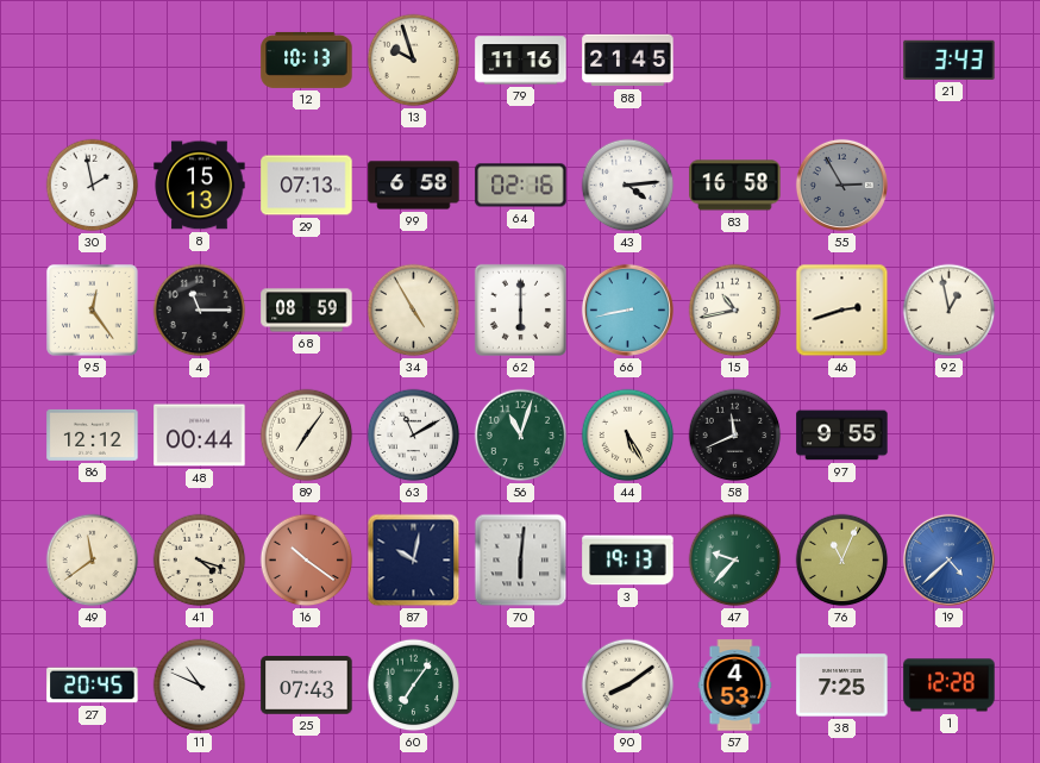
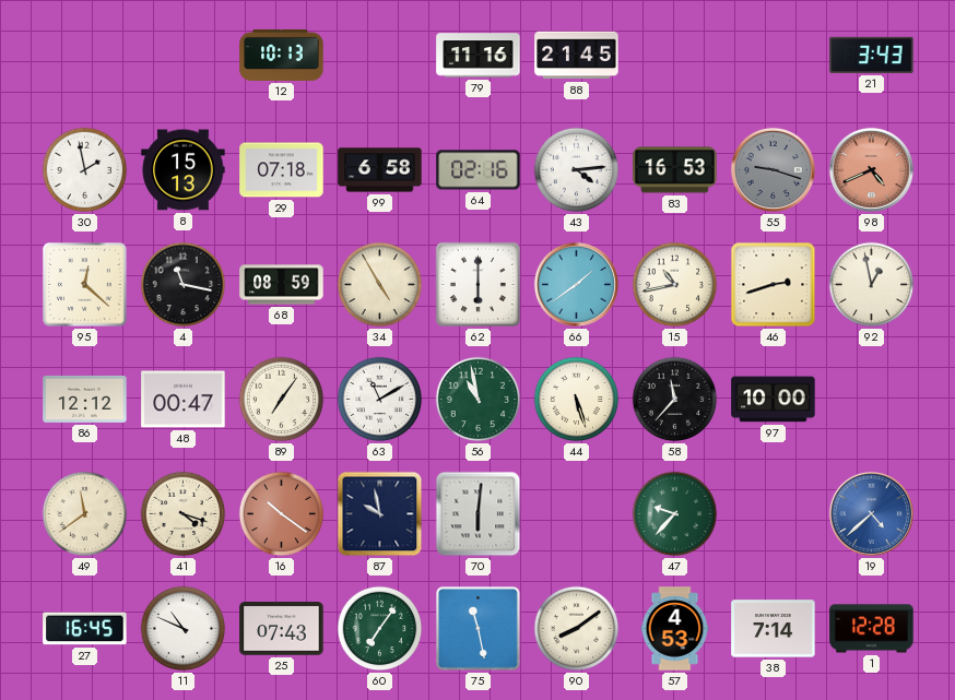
13: 9:57 -> none
29: 07:13 -> 07:18
83: 16:58 -> 16:53
55: 2:55 -> 9:18
98: none -> 4:41
95: 12:24 -> 12:22
4: 11:15 -> 11:17
66: 8:43 -> 1:39
48: 00:44 -> 00:47
56: 11:03 -> 10:58
44: 5:25 -> 5:27
58: 11:41 -> 11:37
97: 9:55 -> 10:00
87: 10:02 -> 9:58
3: 19:13 -> none
76: 11:04 -> none
27: 20:45 -> 16:45
75: none -> 11:28
38: 7:25 -> 7:14
